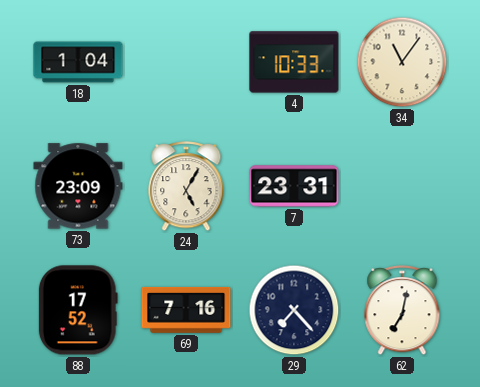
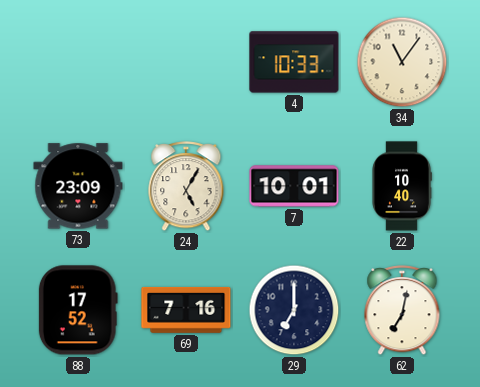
18: 1:04 -> none
7: 23:31 -> 10:01
22: none -> 10:40
29: 7:23 -> 7:00
